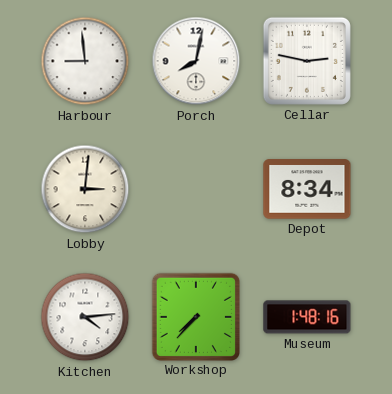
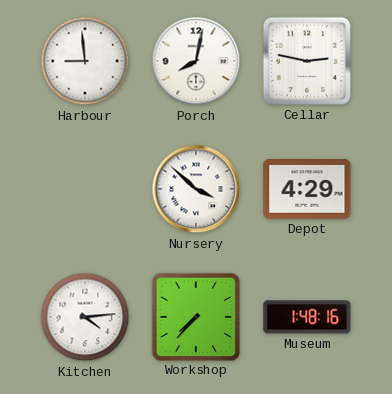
Lobby: 3:01 -> none
Nursery: none -> 3:52
Depot: 8:34 -> 4:29
